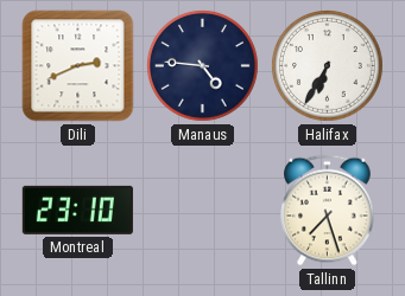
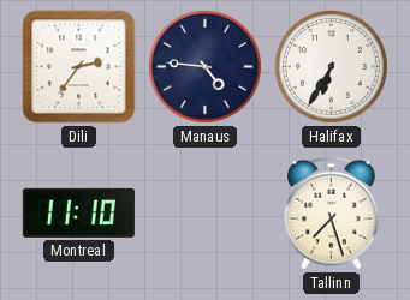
Dili: 2:41 -> 2:36
Montreal: 23:10 -> 11:10
